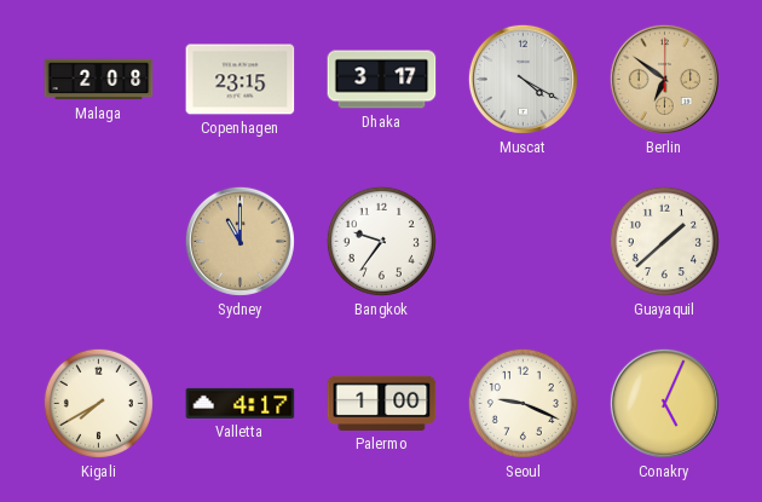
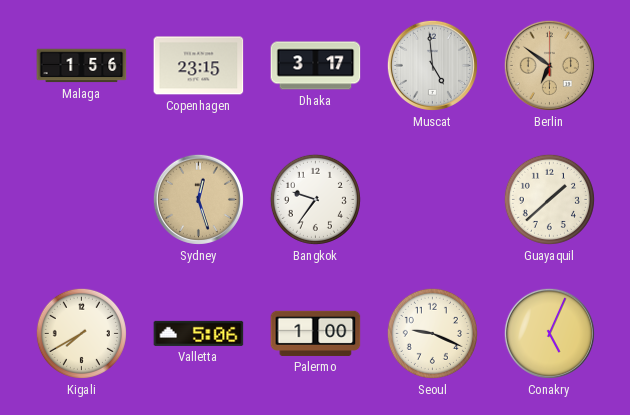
Malaga: 2:08 -> 1:56
Muscat: 4:20 -> 4:59
Sydney: 11:00 -> 12:27
Valletta: 4:17 -> 5:06
